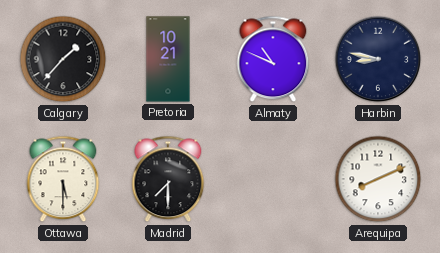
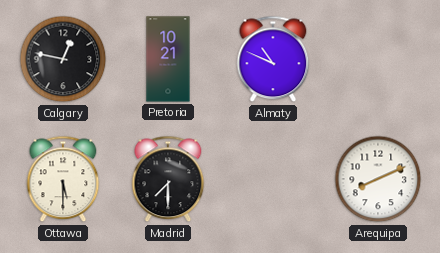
Calgary: 1:37 -> 12:47
Harbin: 8:47 -> none
